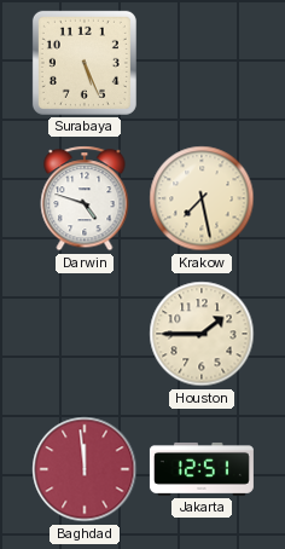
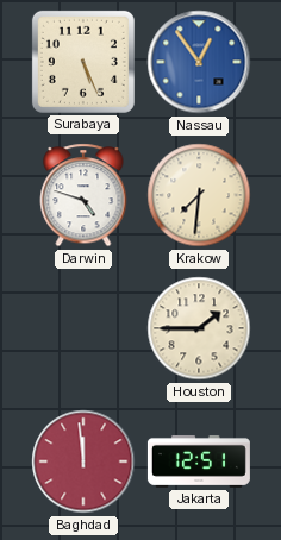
Nassau: none -> 12:54
Krakow: 7:28 -> 7:31
